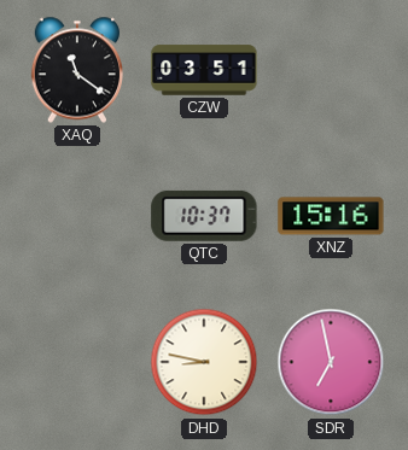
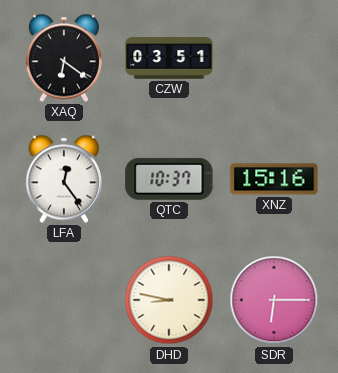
XAQ: 11:21 -> 6:21
LFA: none -> 12:24
SDR: 6:58 -> 6:15
